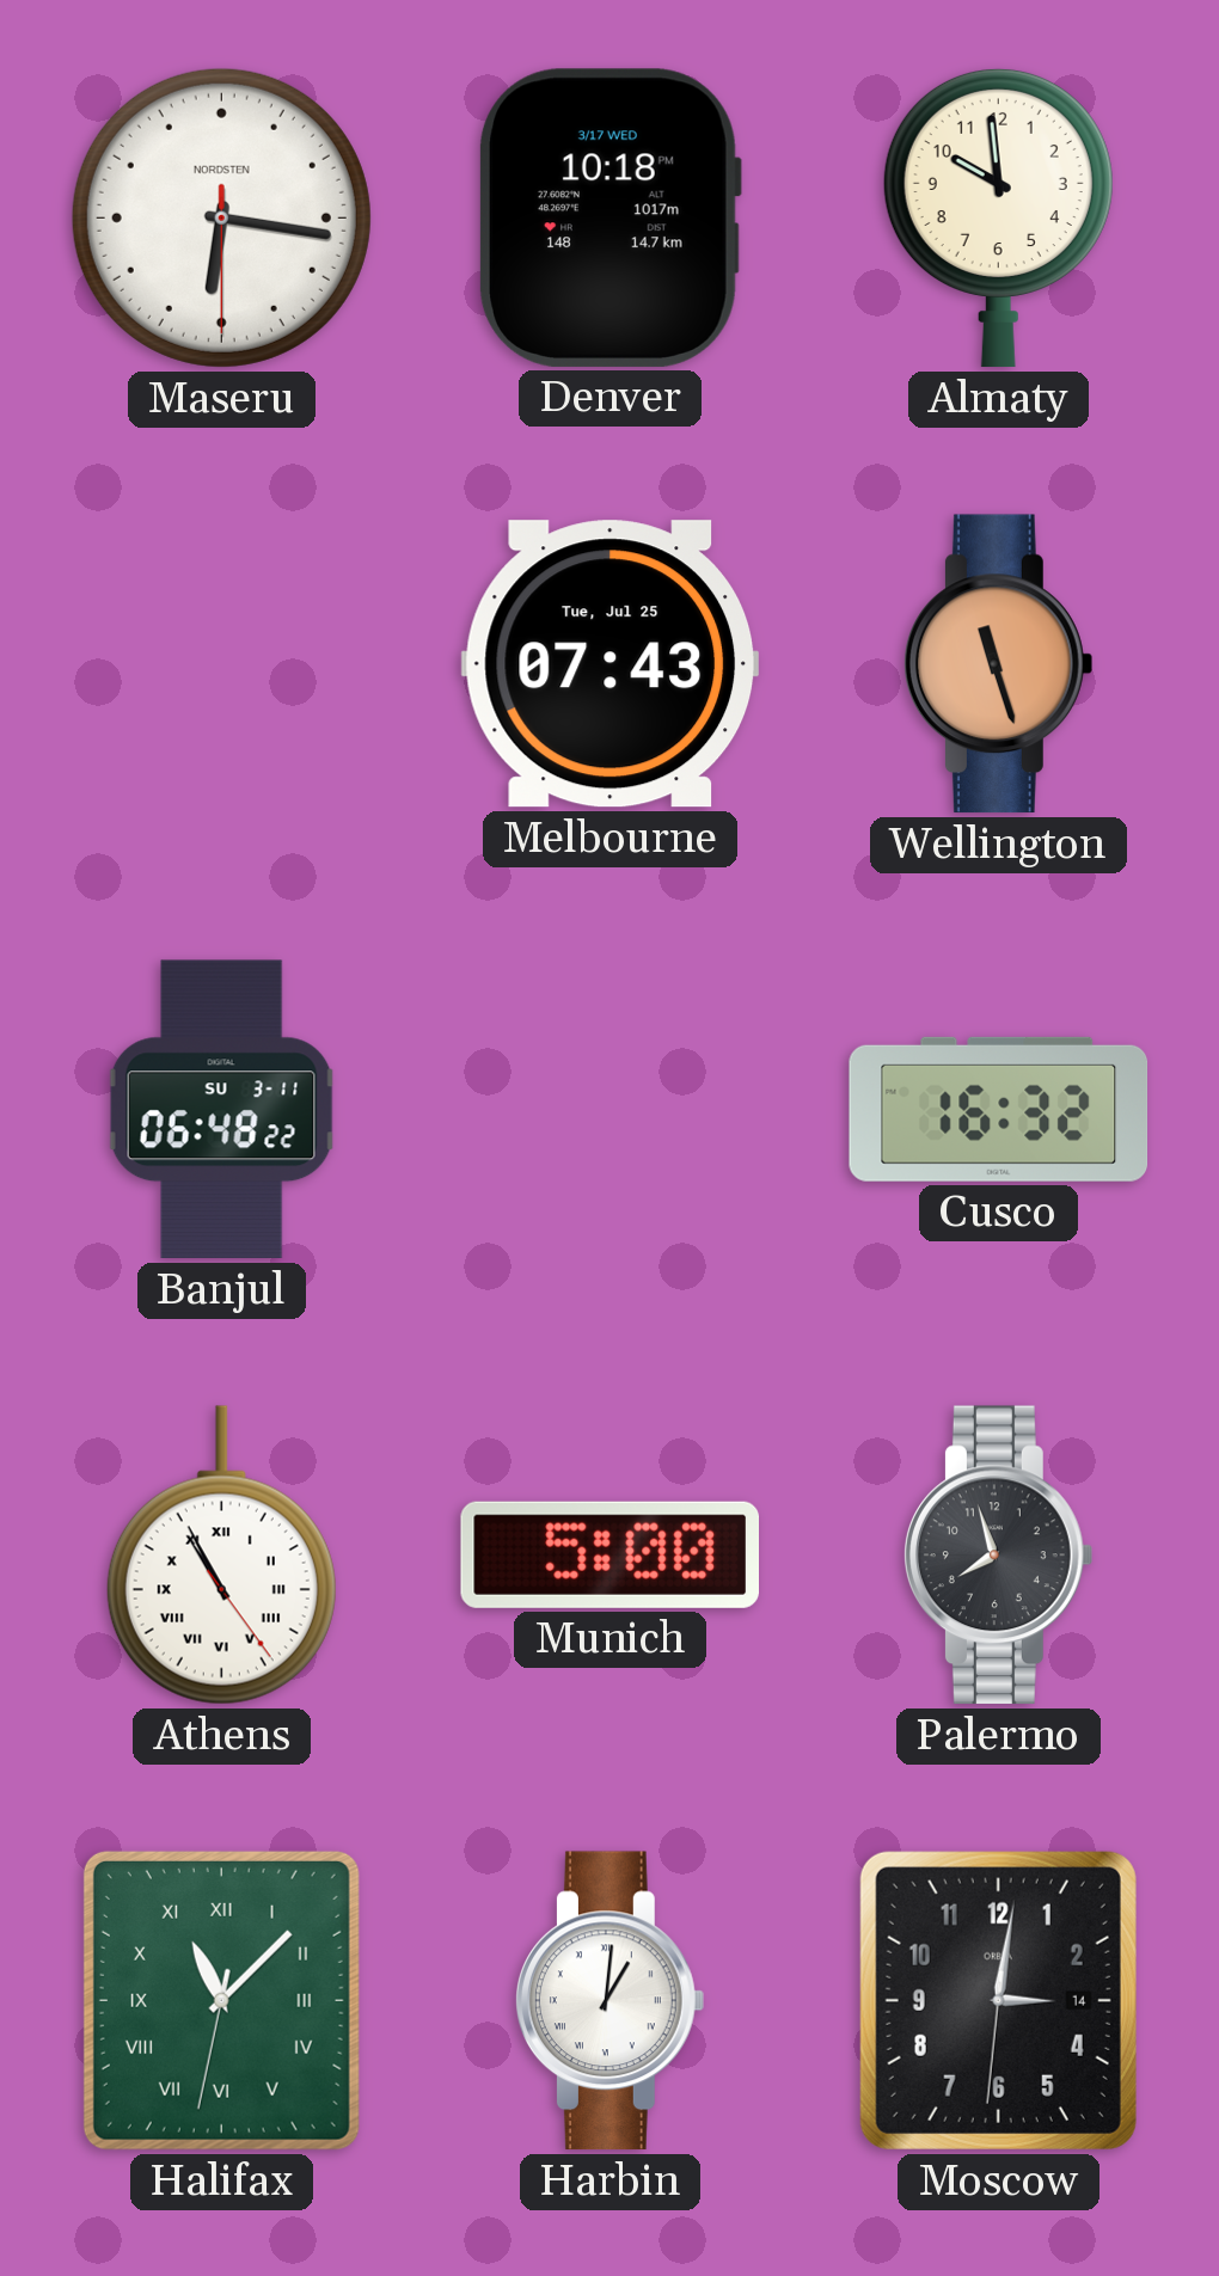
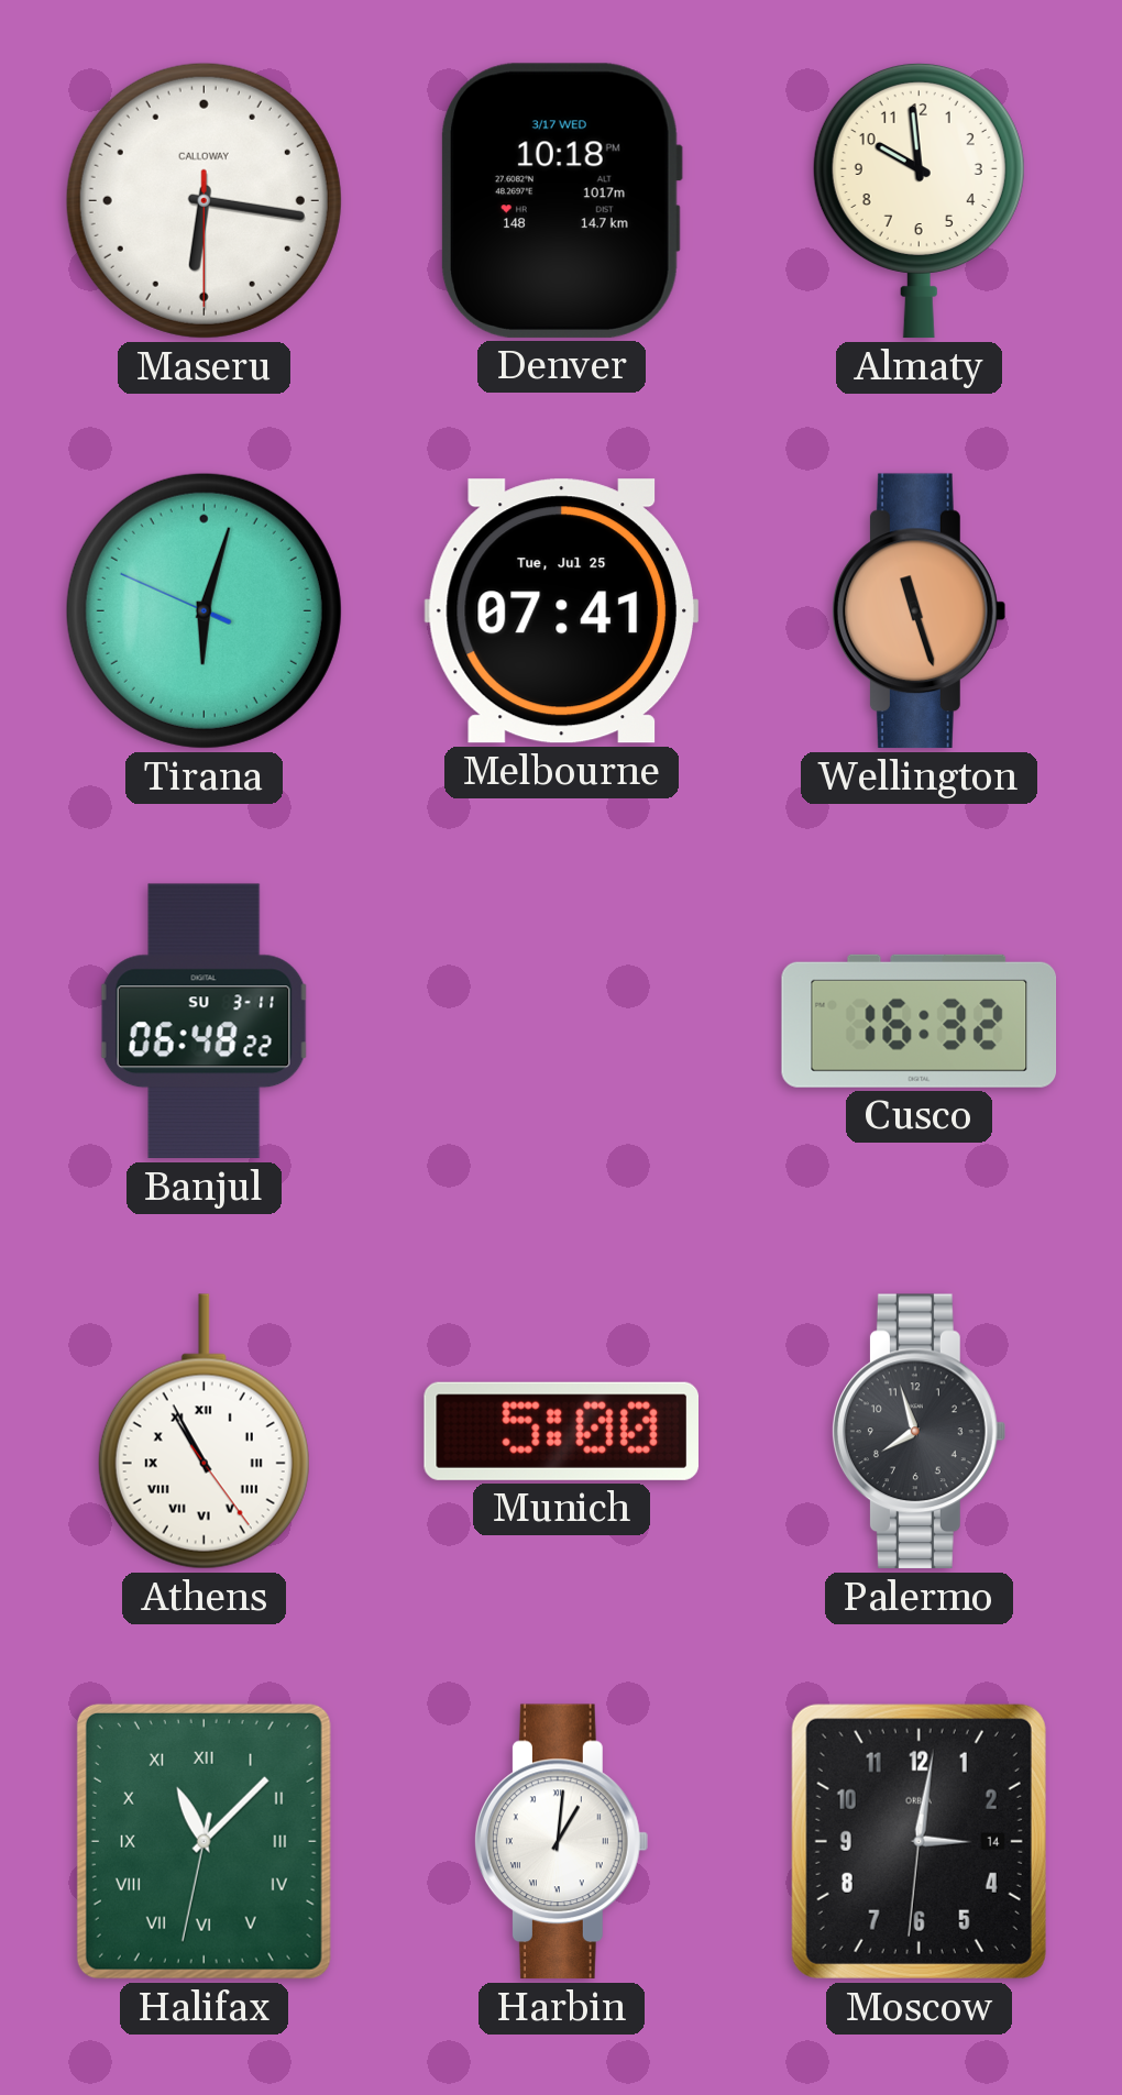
Maseru brand: NORDSTEN -> CALLOWAY
Tirana: none -> 6:02
Melbourne: 07:43 -> 07:41
